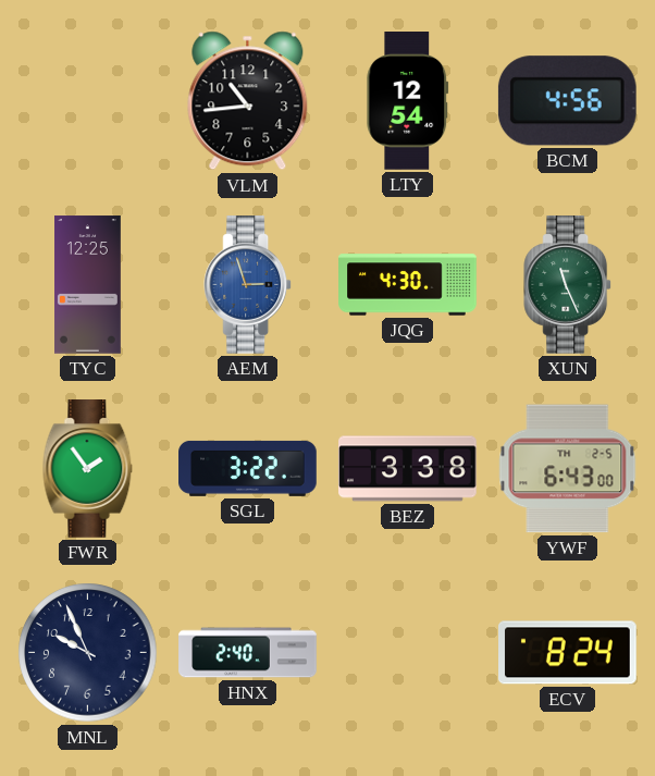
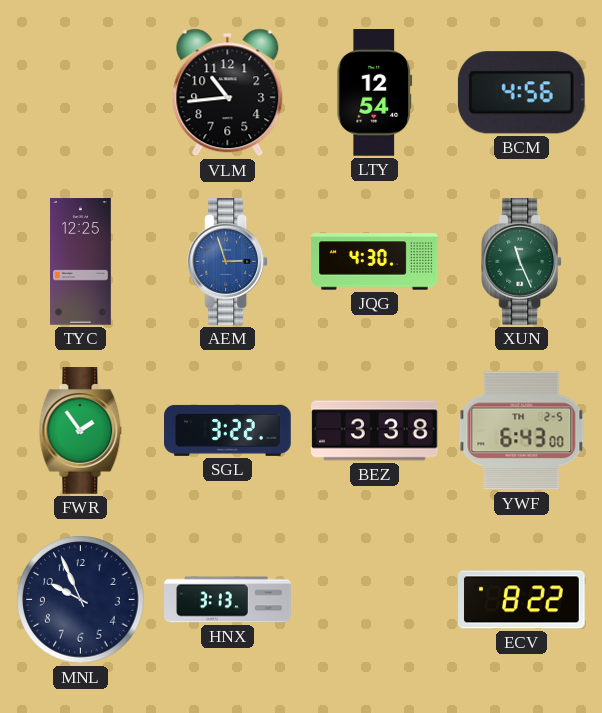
HNX: 2:40 -> 3:13
ECV: 8:24 -> 8:22
